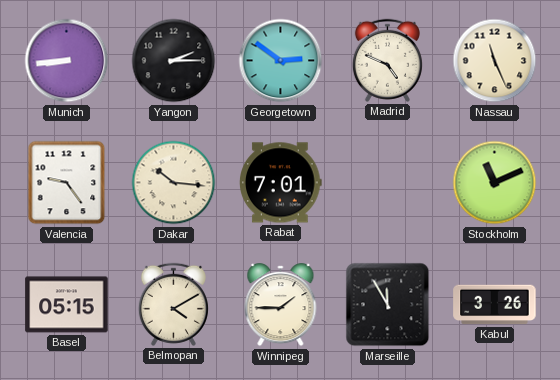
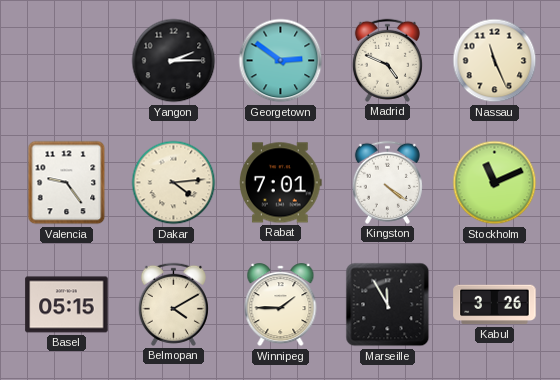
Munich: 8:44 -> none
Dakar: 10:16 -> 4:14
Kingston: none -> 4:21
